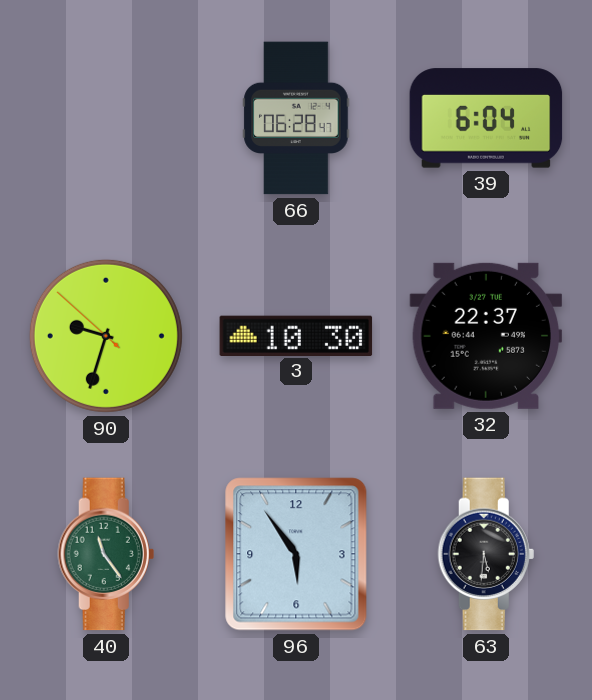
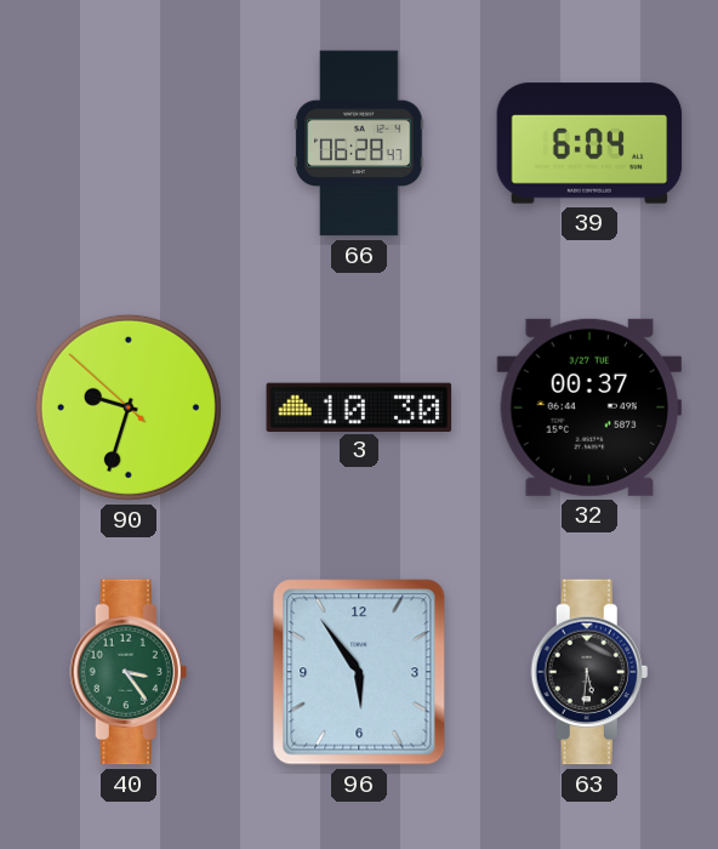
32: 22:37 -> 00:37
40: 11:24 -> 3:24
